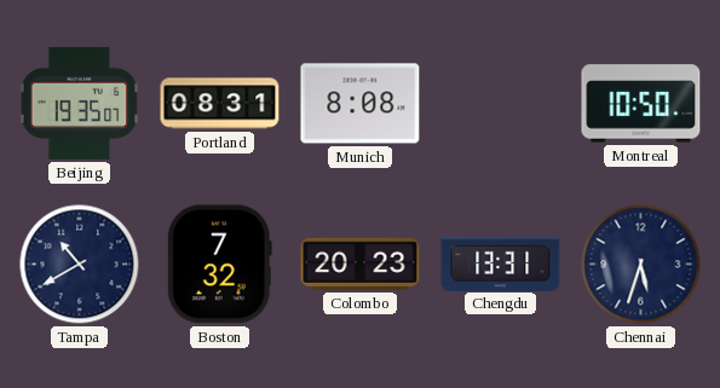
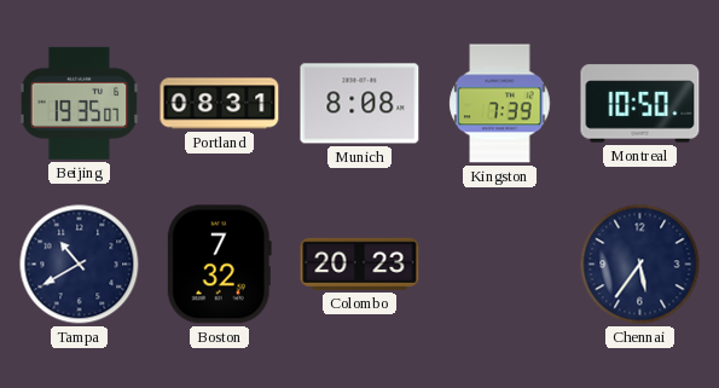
Kingston: none -> 7:39
Chengdu: 13:31 -> none
Chennai: 5:33 -> 5:36
